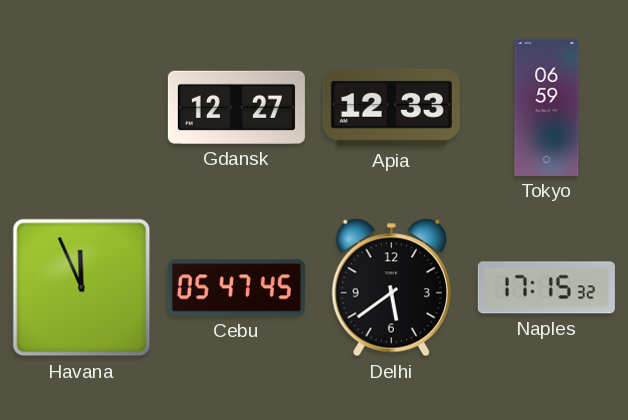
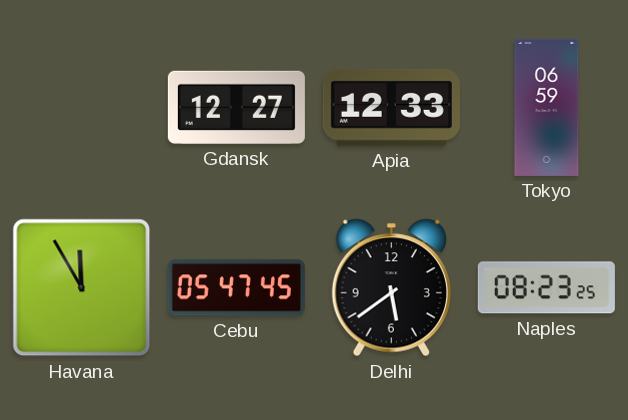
Havana: 11:56 -> 11:55
Naples: 17:15 -> 08:23
